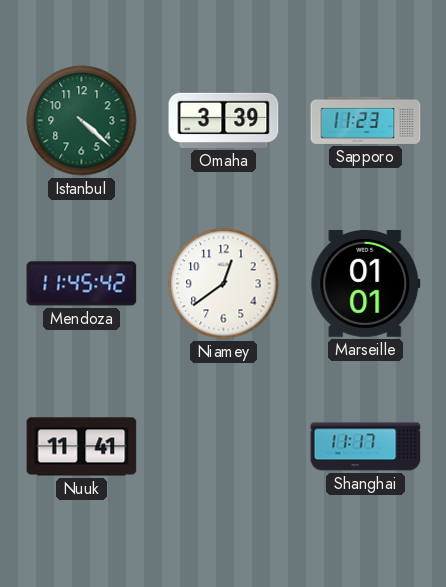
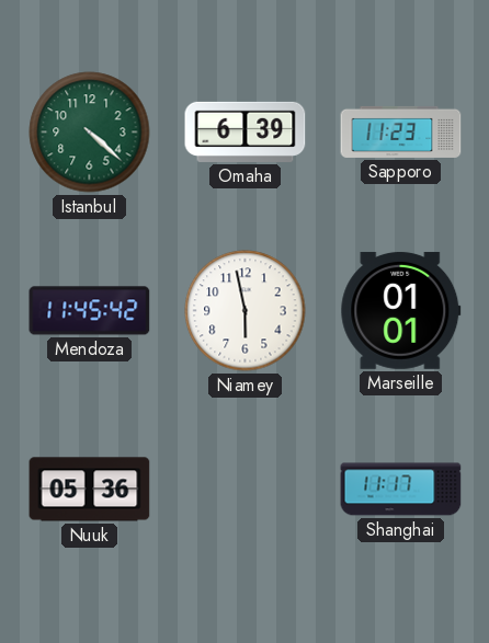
Omaha: 3:39 -> 6:39
Niamey: 12:39 -> 5:58
Nuuk: 11:41 -> 05:36
